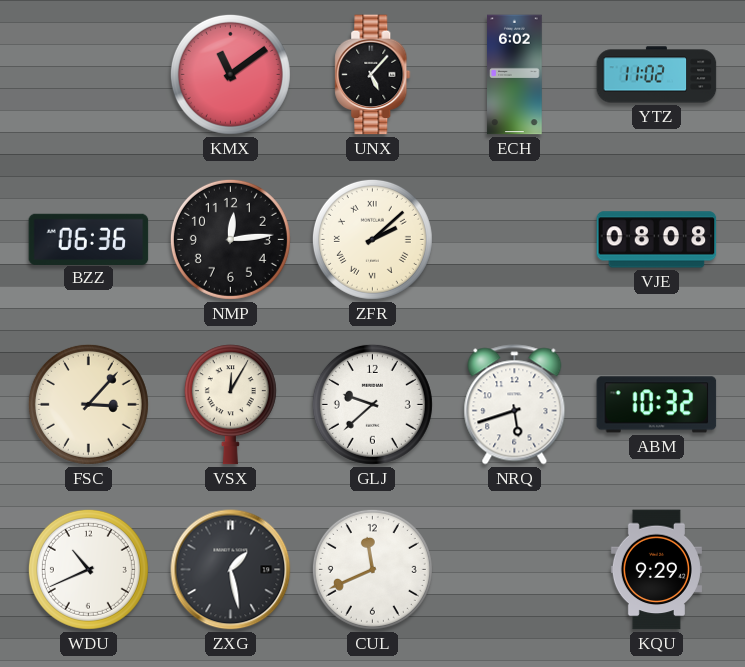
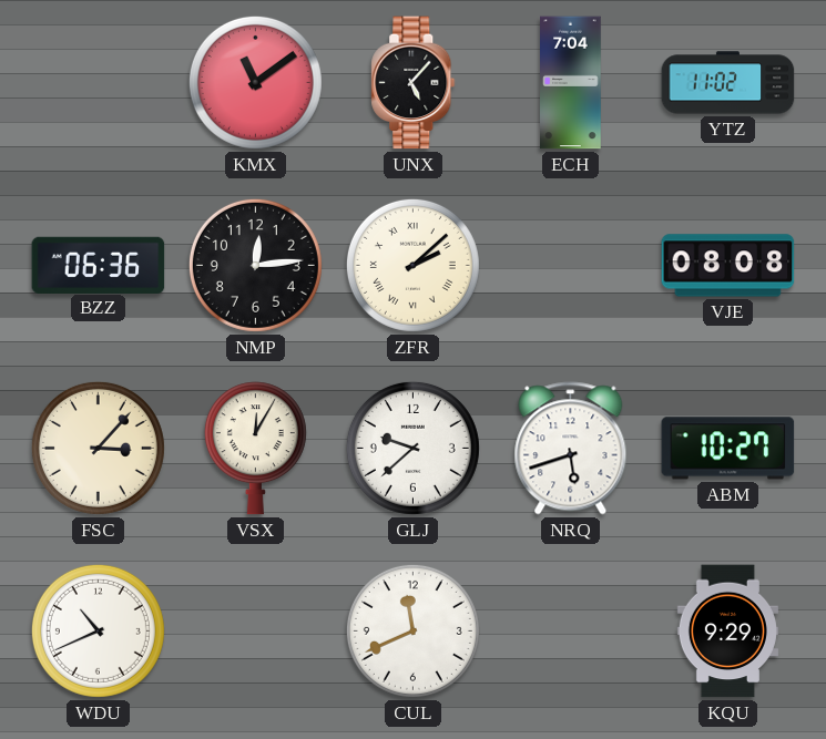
ECH: 6:02 -> 7:04
ABM: 10:32 -> 10:27
ZXG: 1:28 -> none
